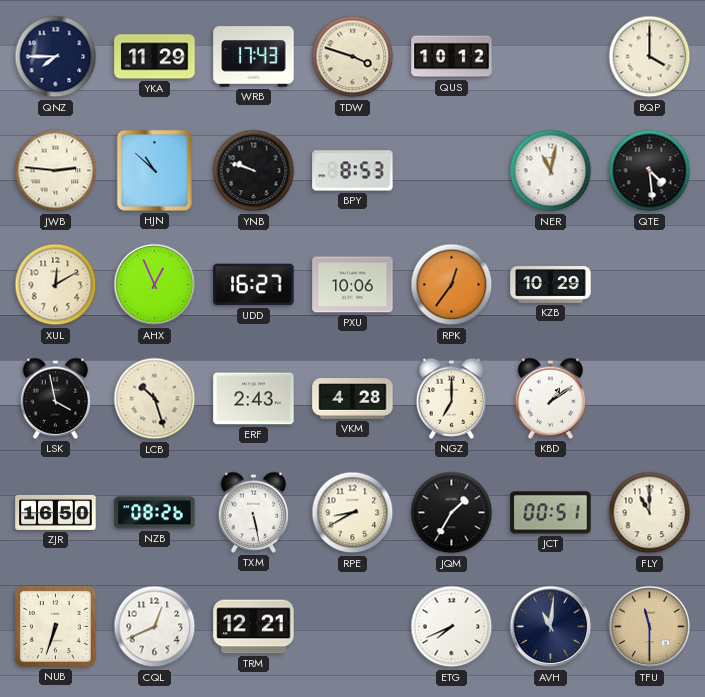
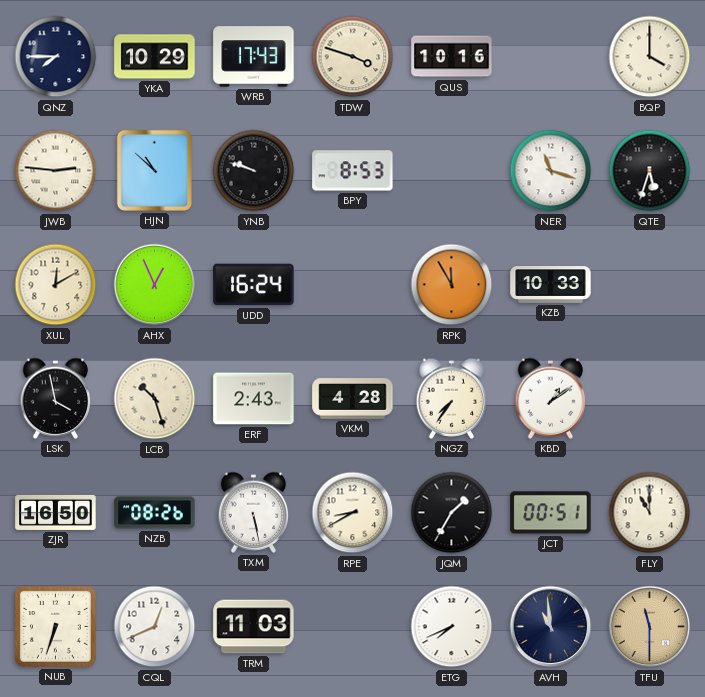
YKA: 11:29 -> 10:29
QUS: 10:12 -> 10:16
NER: 11:02 -> 11:18
QTE: 4:29 -> 5:33
UDD: 16:27 -> 16:24
PXU: 10:06 -> none
RPK: 12:36 -> 11:55
KZB: 10:29 -> 10:33
NGZ: 7:00 -> 7:36
TRM: 12:21 -> 11:03
AVH: 11:01 -> 10:59
